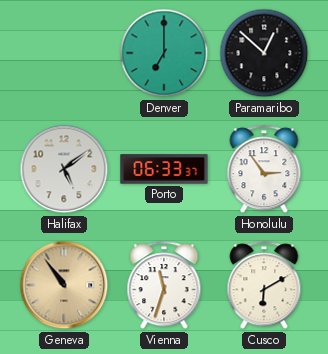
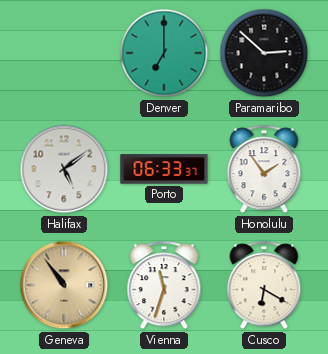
Paramaribo: 12:52 -> 2:52
Honolulu: 2:54 -> 1:54
Cusco: 6:10 -> 6:20
